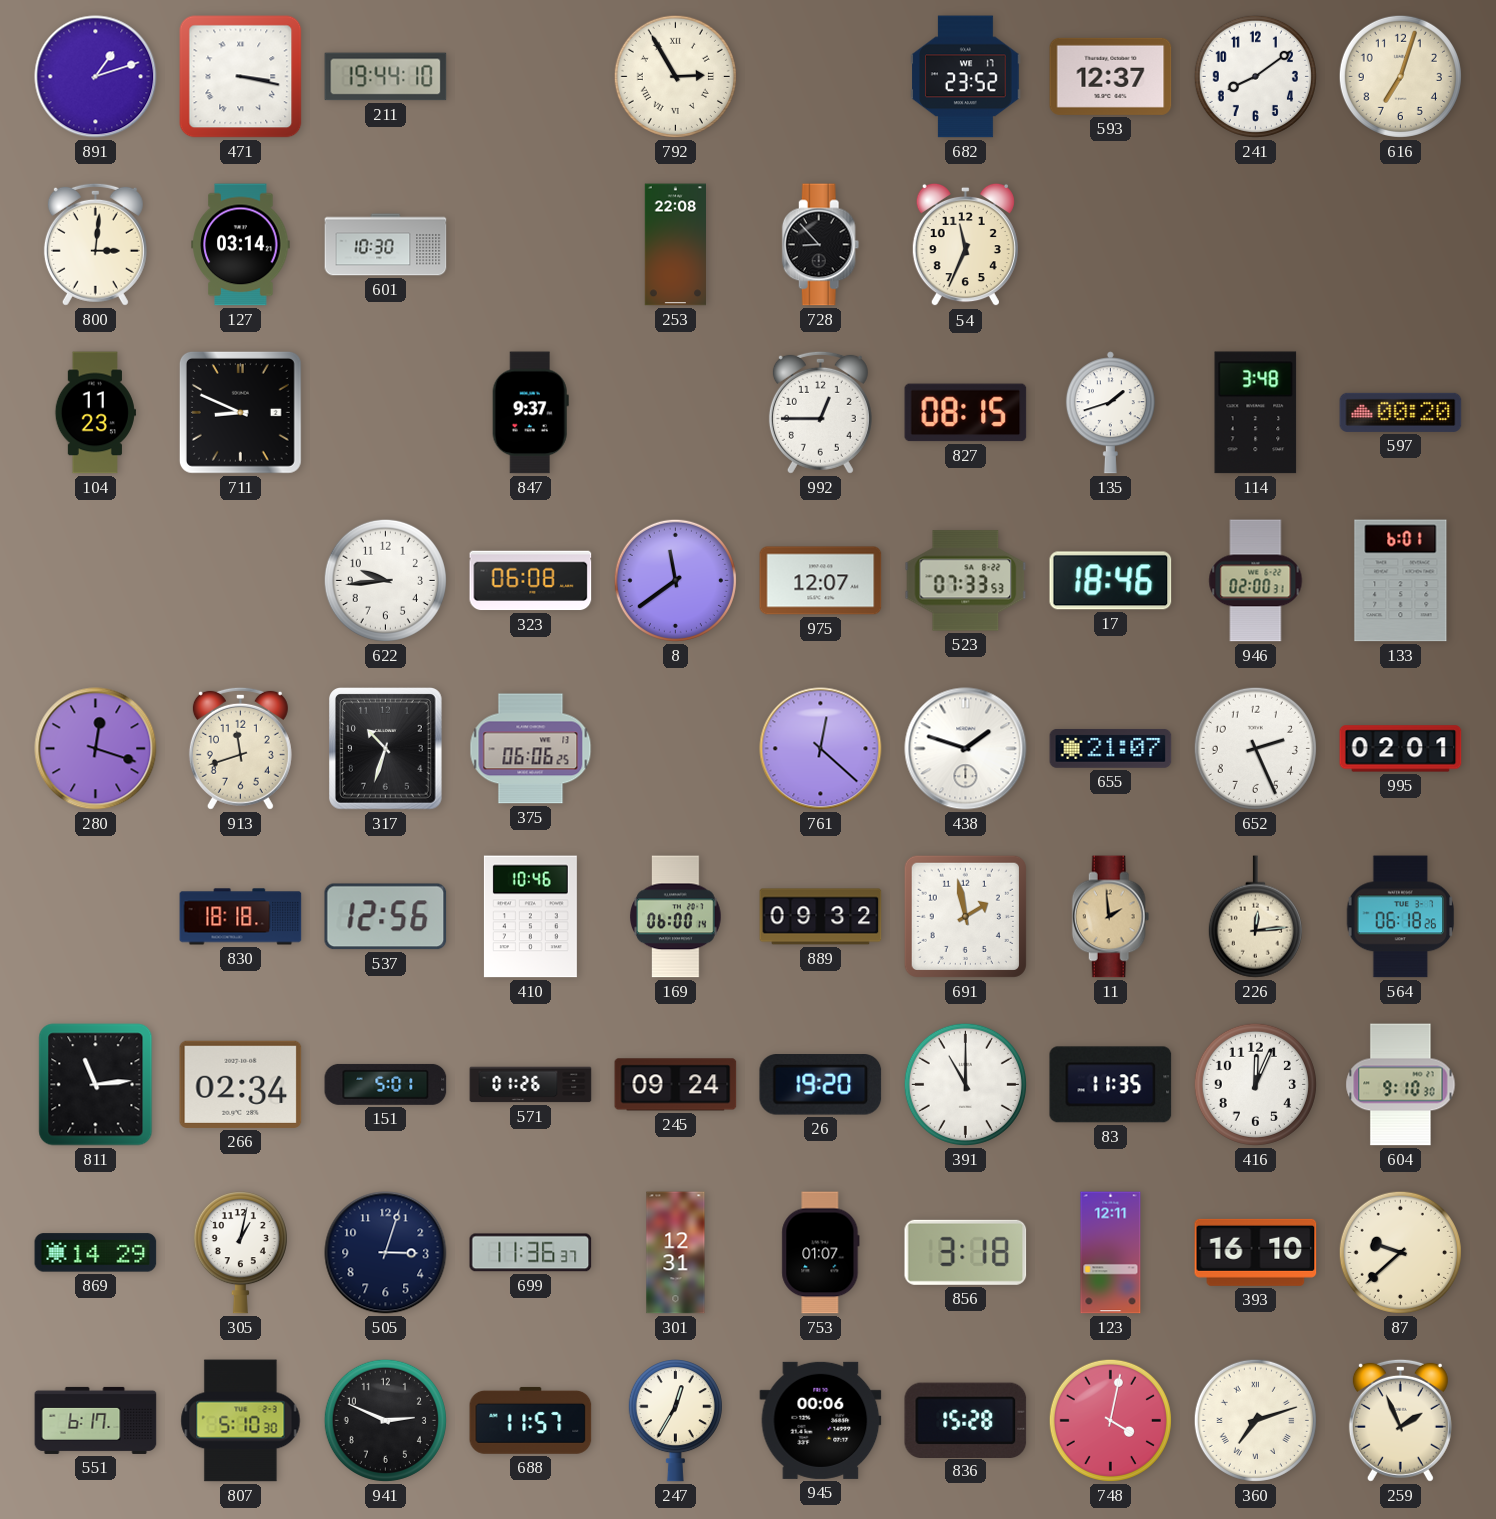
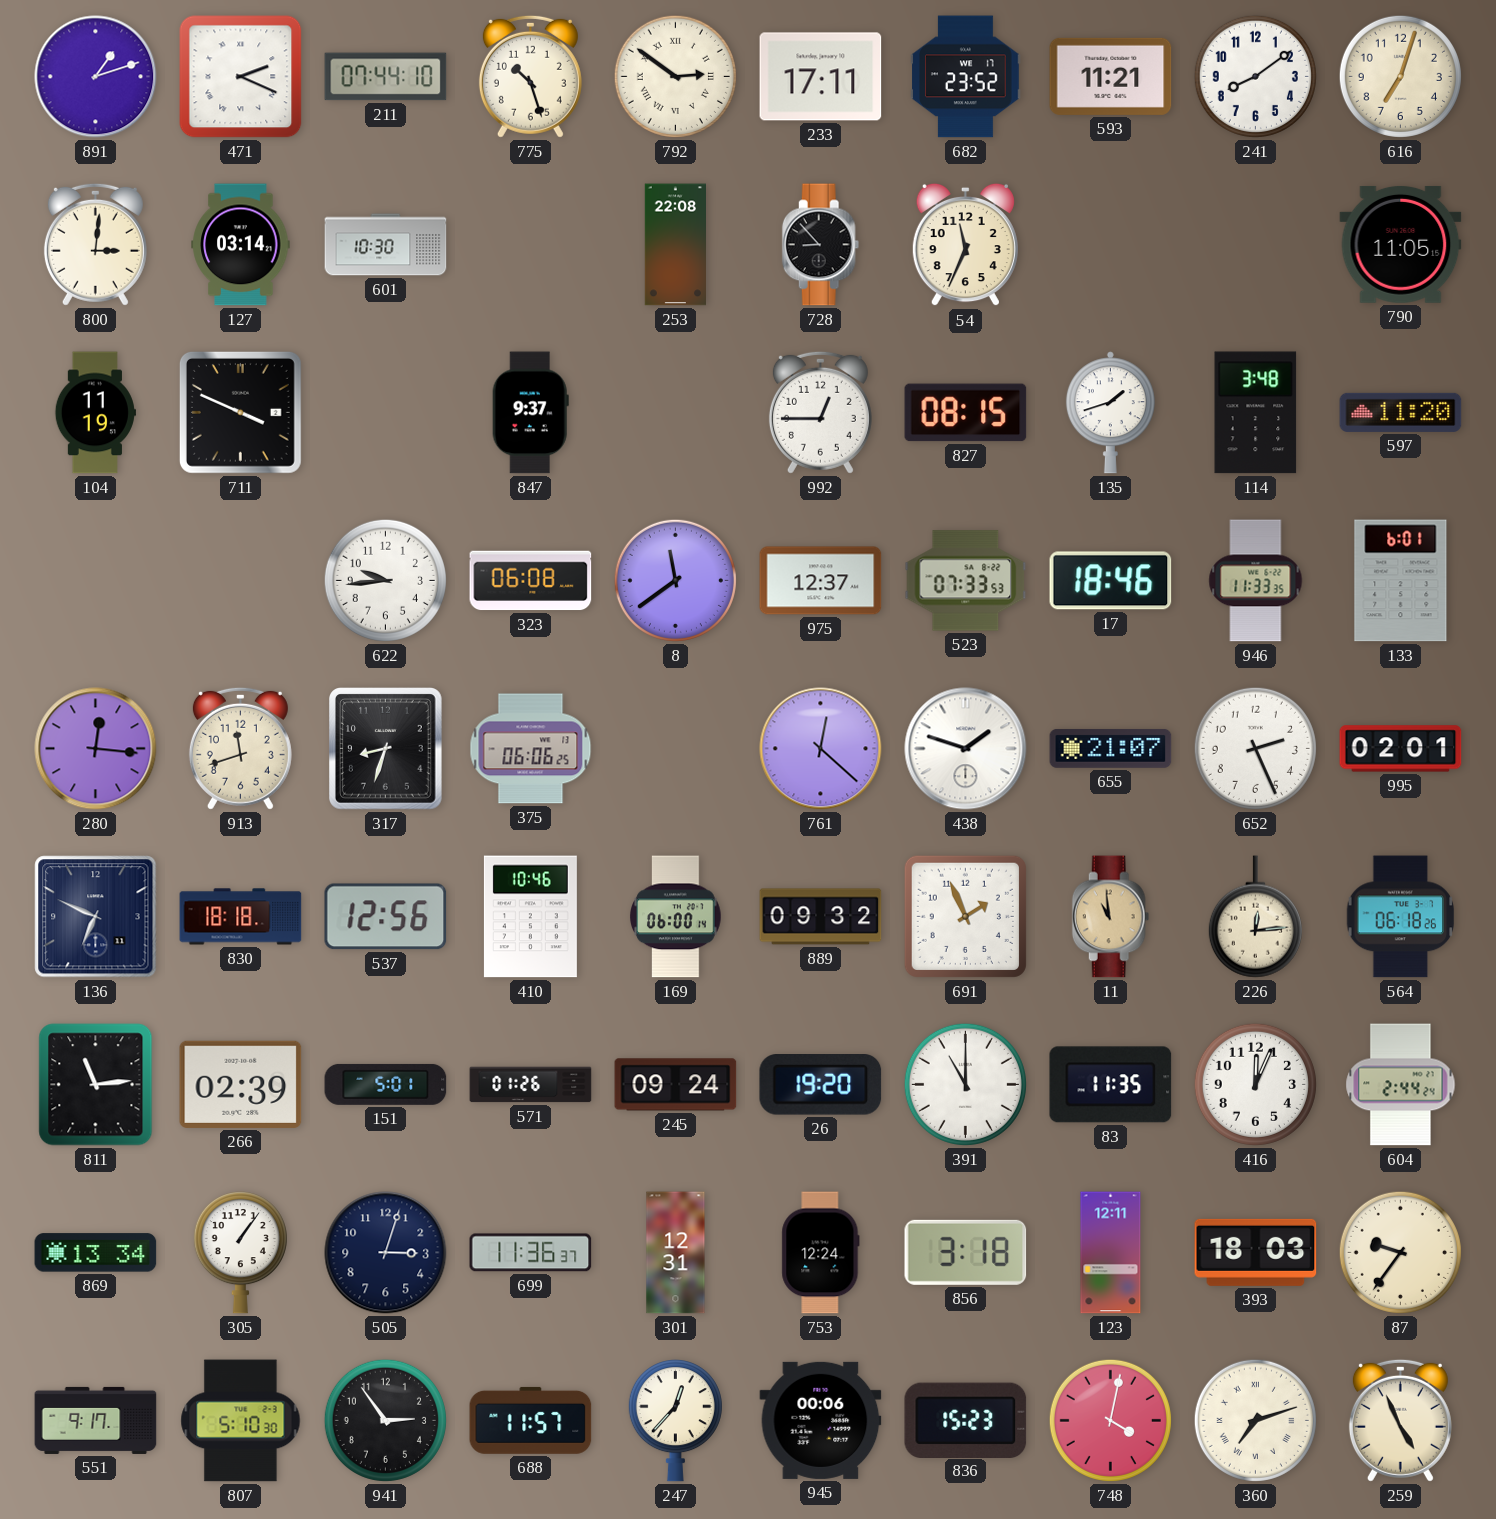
471: 3:17 -> 2:19
211: 19:44 -> 07:44
775: none -> 10:27
792: 2:55 -> 2:51
233: none -> 17:11
593: 12:37 -> 11:21
790: none -> 11:05
104: 11:23 -> 11:19
711: 8:49 -> 3:49
597: 00:20 -> 11:20
975: 12:07 -> 12:37
946: 02:00 -> 11:33
280: 12:18 -> 12:16
317: 10:33 -> 8:33
136: none -> 6:49
691: 1:58 -> 1:56
11: 1:59 -> 10:59
266: 02:34 -> 02:39
604: 9:10 -> 2:44
869: 14:29 -> 13:34
305: 1:02 -> 1:06
753: 01:07 -> 12:24
393: 16:10 -> 18:03
87: 9:38 -> 9:36
551: 6:17 -> 9:17
941: 2:49 -> 2:54
247: 12:35 -> 12:37
836: 15:28 -> 15:23
259: 1:56 -> 4:56
